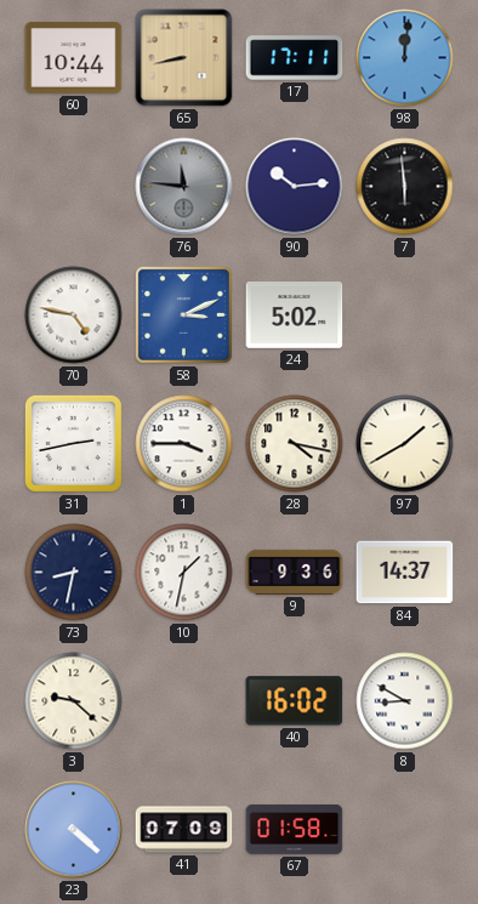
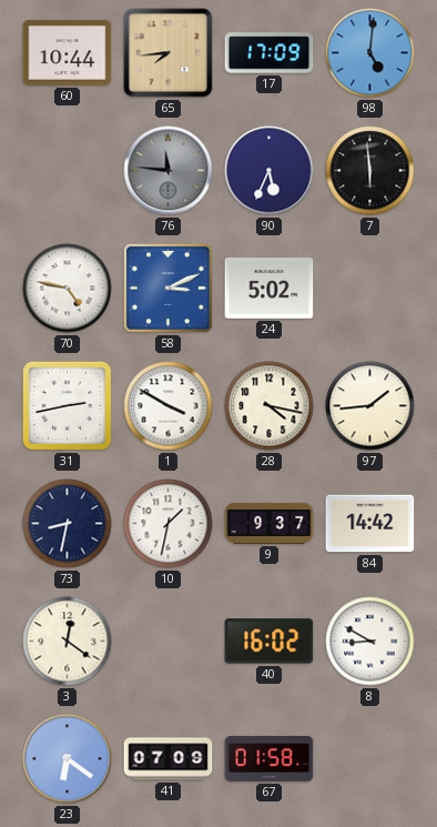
65: 8:43 -> 7:44
17: 17:11 -> 17:09
98: 12:01 -> 5:01
90: 10:14 -> 5:34
1: 3:45 -> 3:50
97: 1:40 -> 1:44
9: 9:36 -> 9:37
84: 14:37 -> 14:42
3: 9:22 -> 12:21
23: 4:22 -> 6:21
